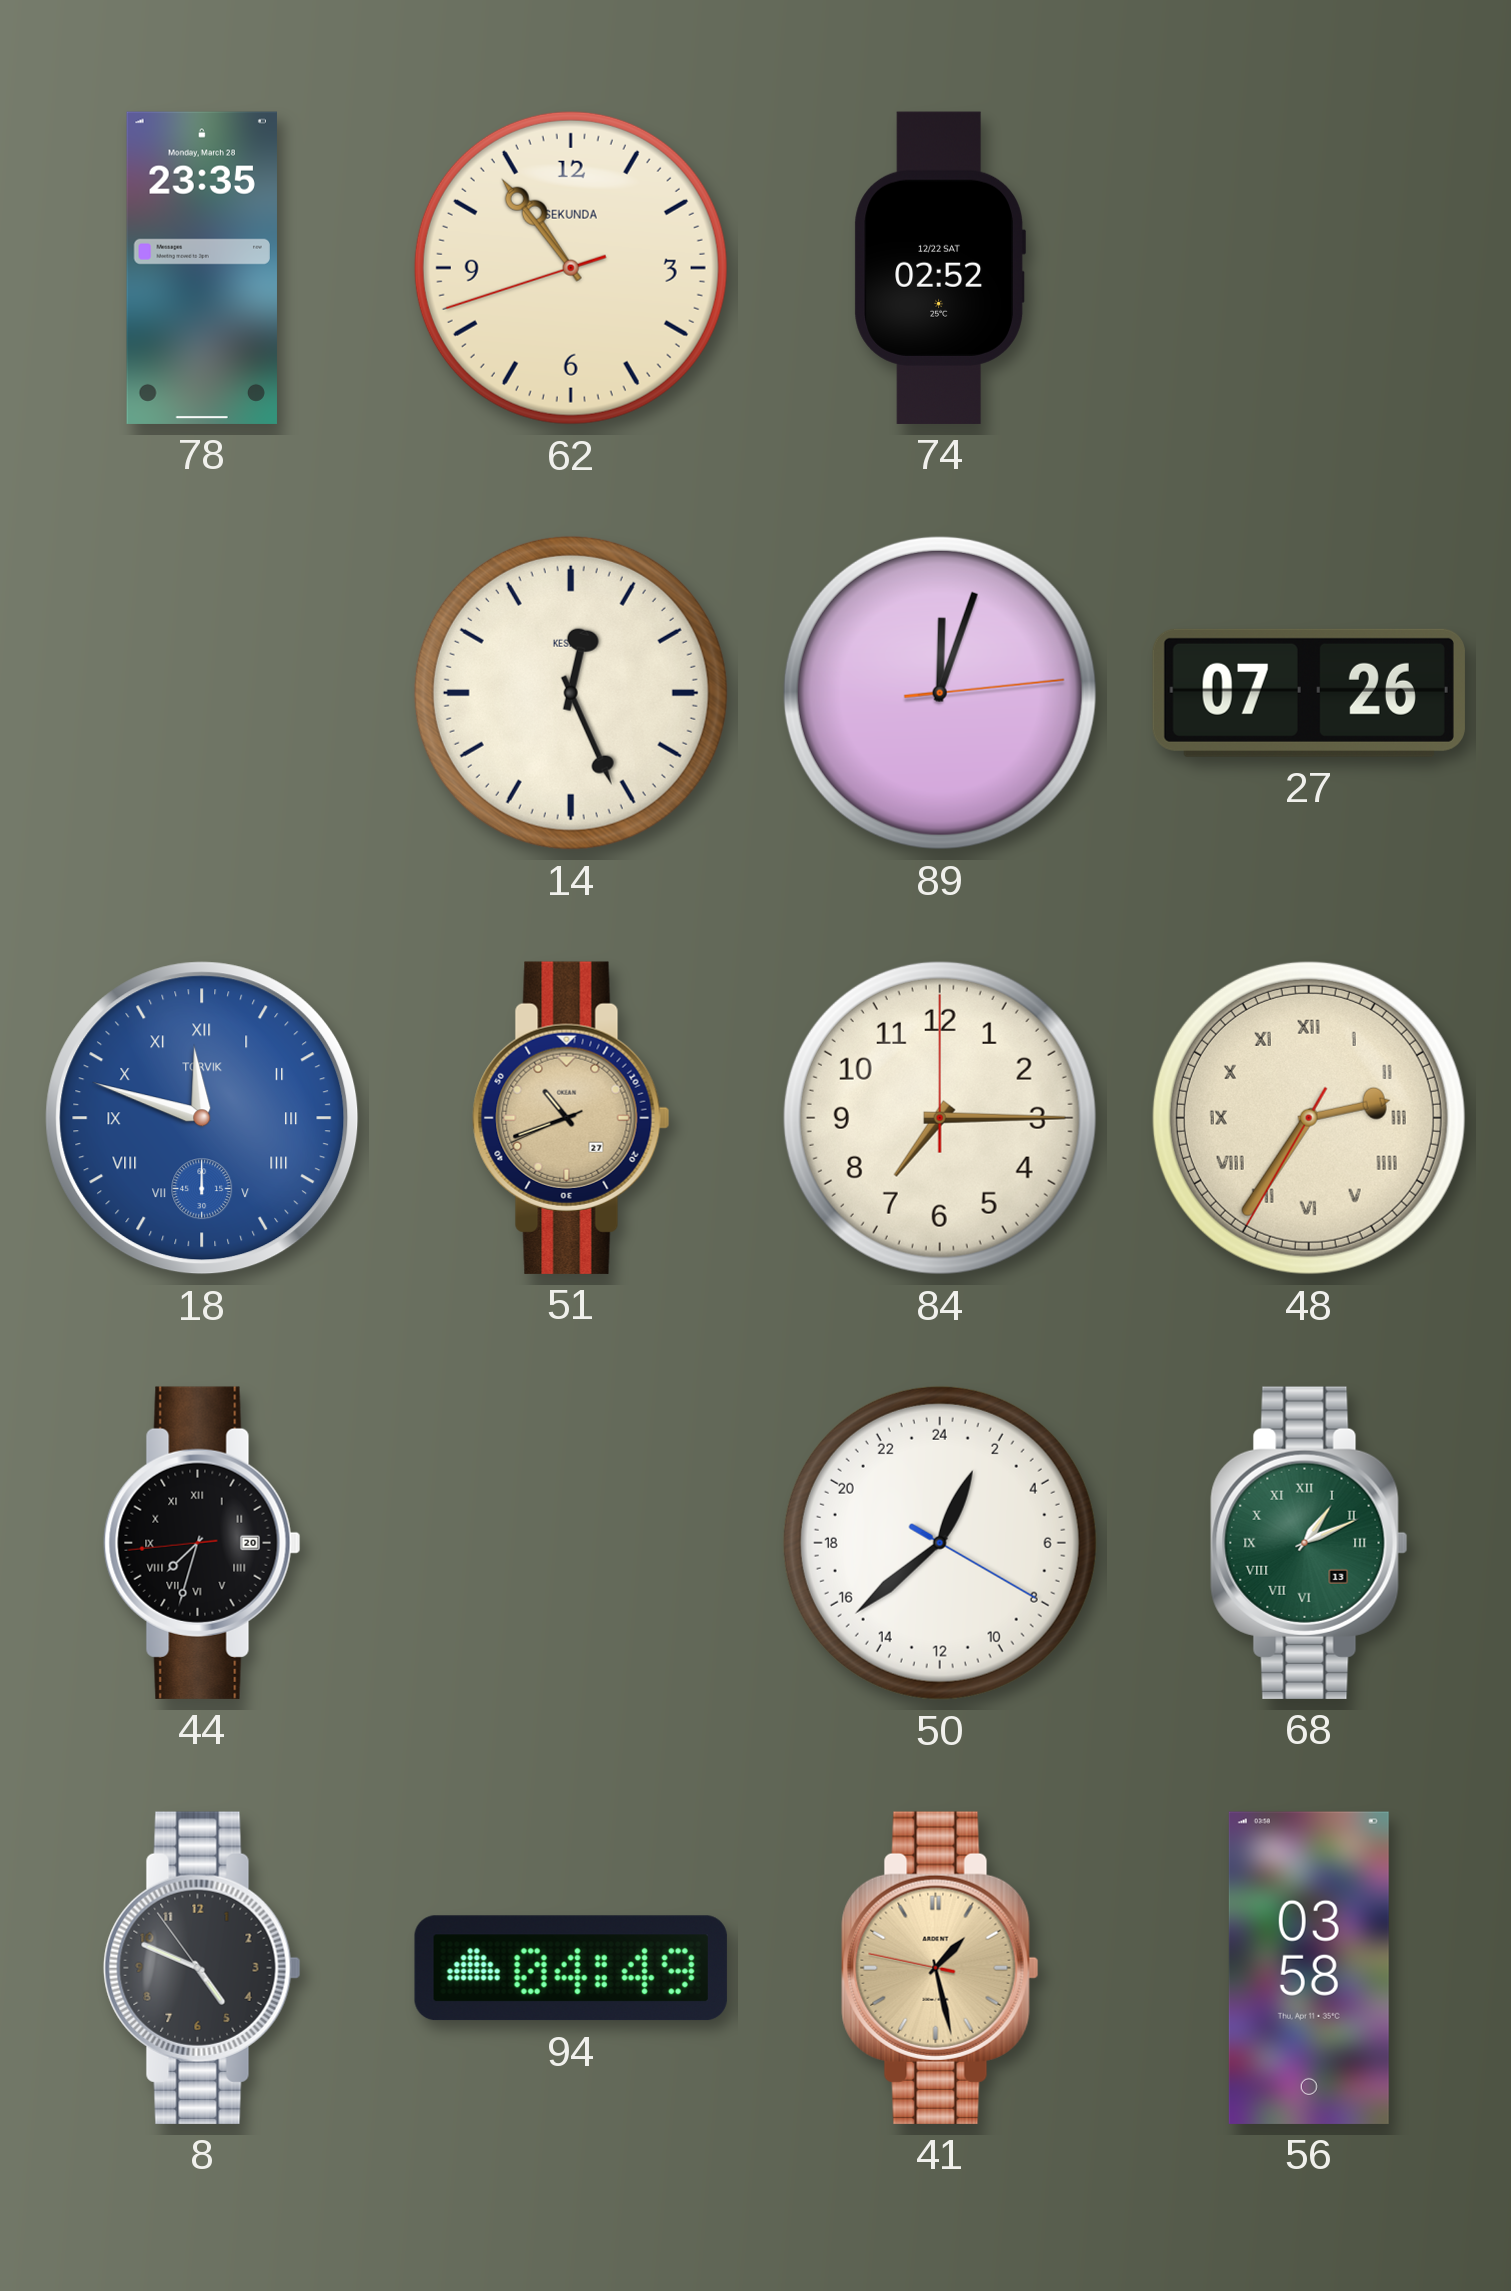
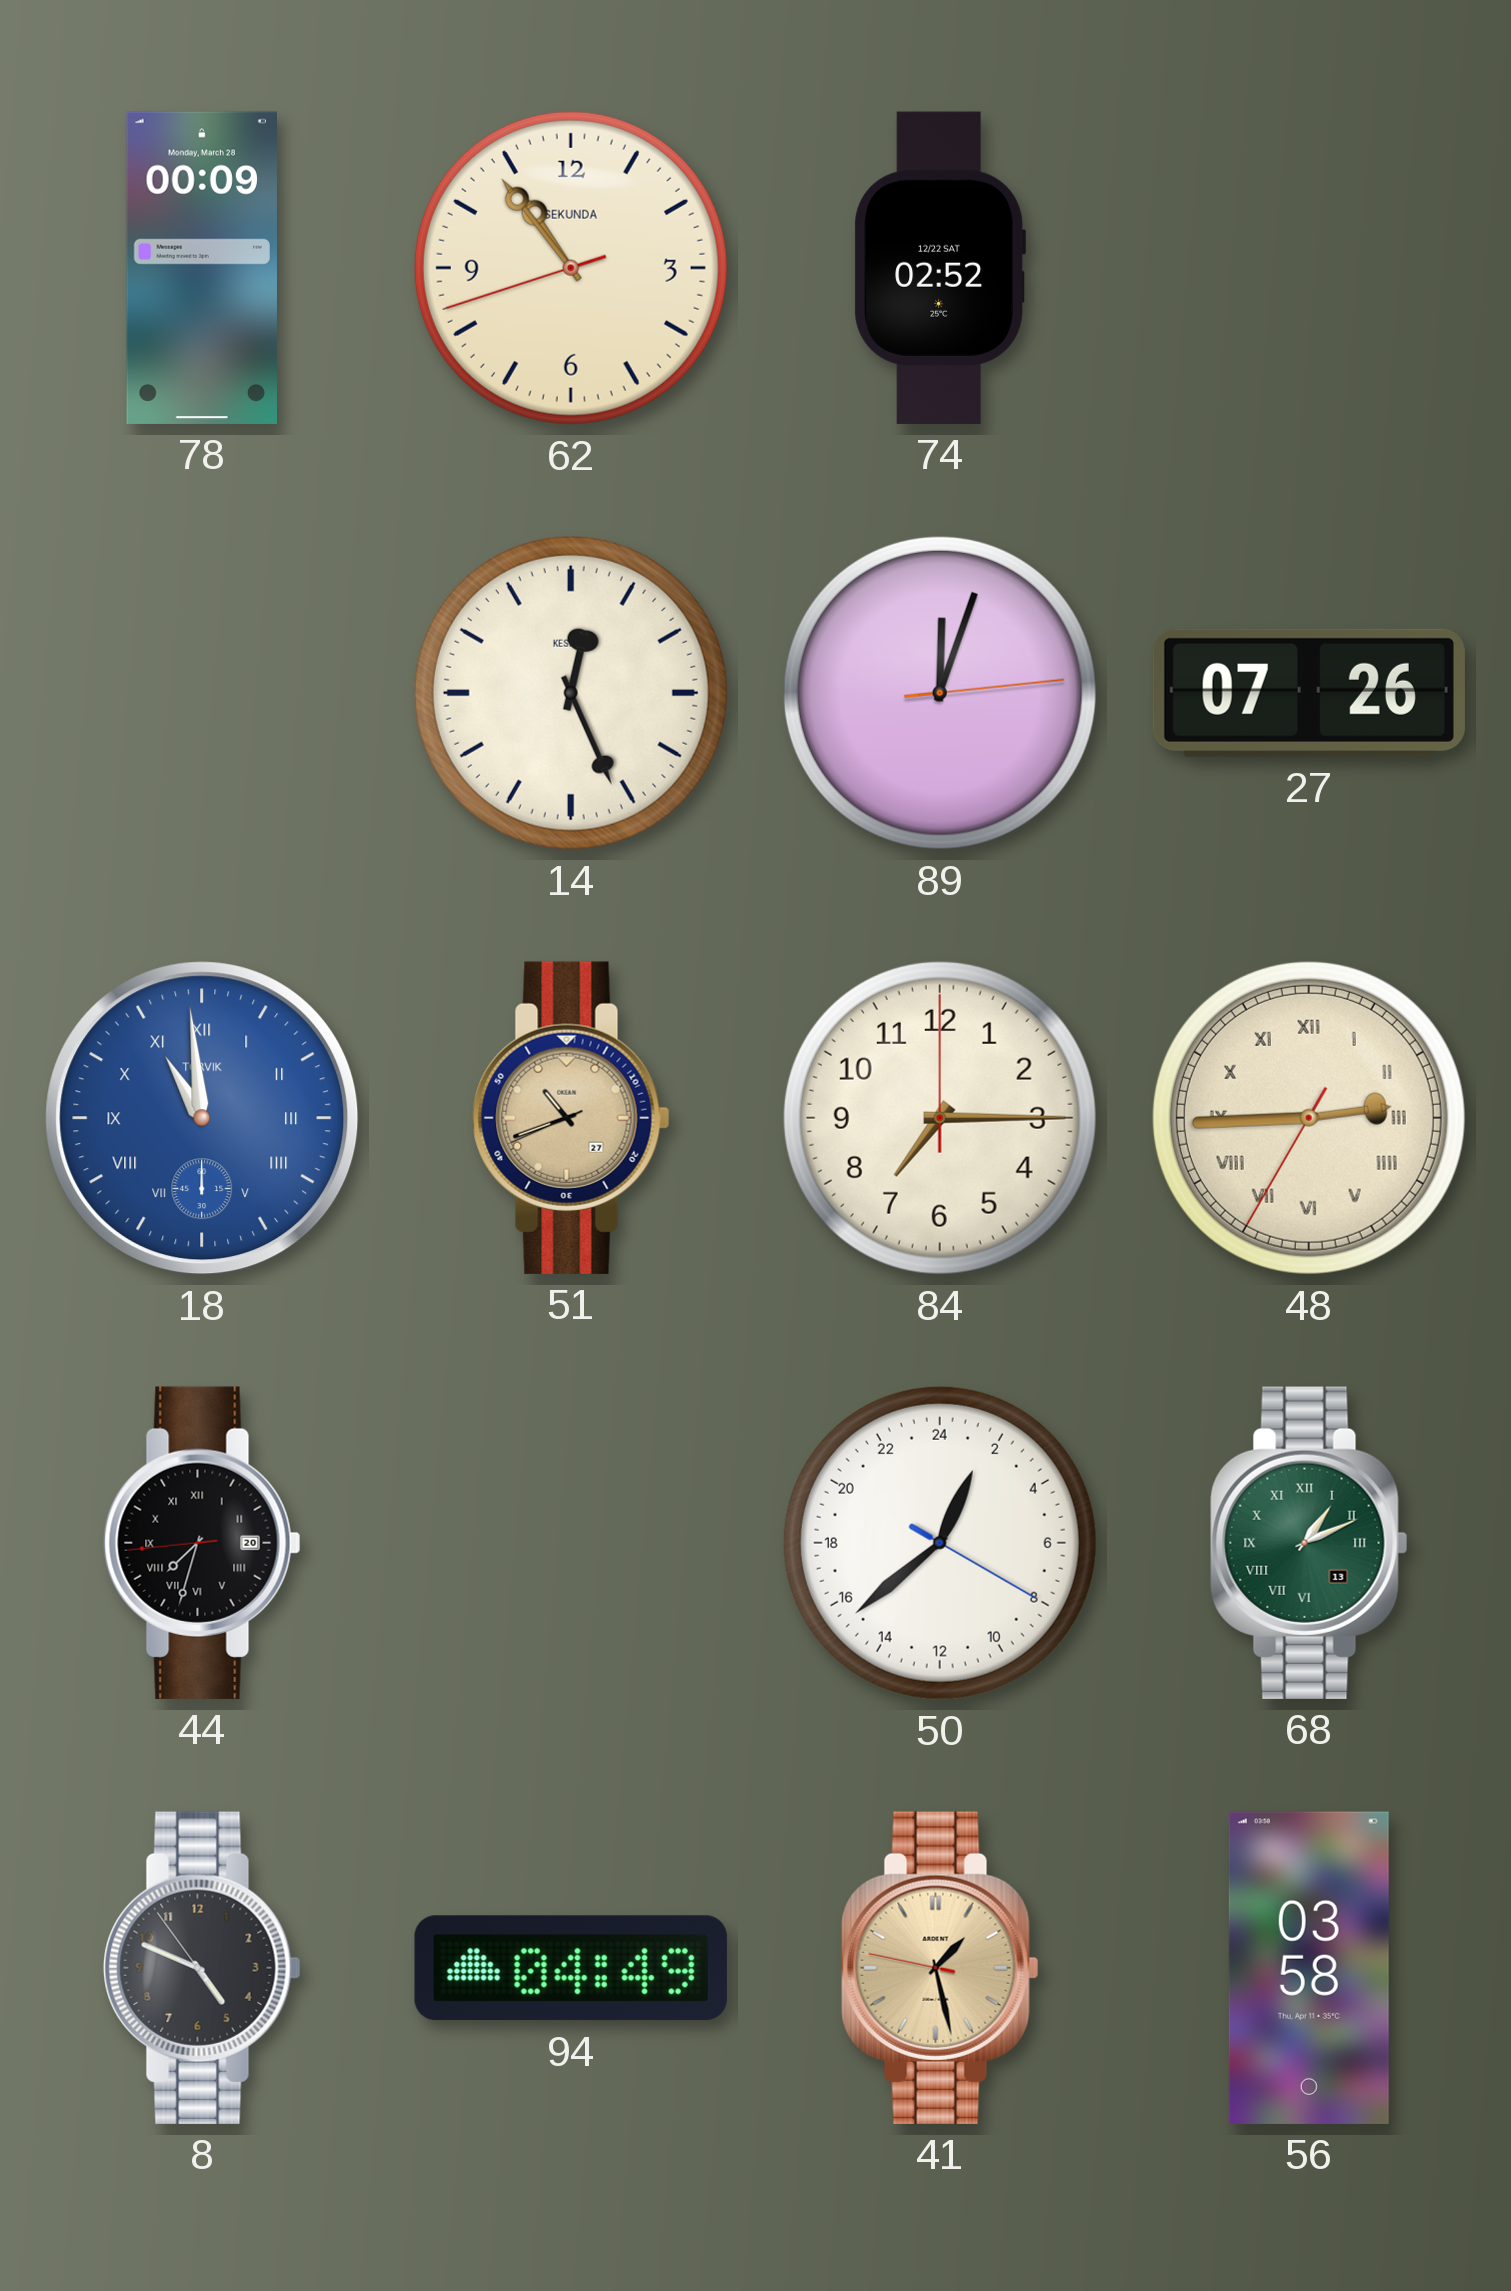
78: 23:35 -> 00:09
18: 11:48 -> 10:59
48: 2:35 -> 2:44
